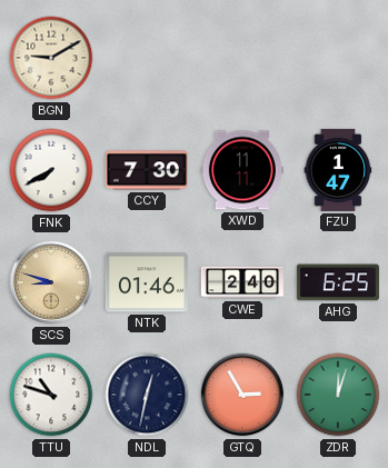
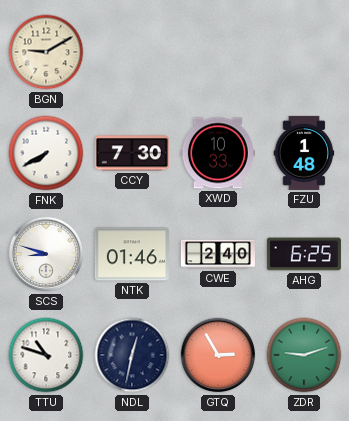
XWD: 11:11 -> 10:33
FZU: 1:47 -> 1:48
SCS dial: champagne -> white
ZDR: 12:03 -> 9:12
